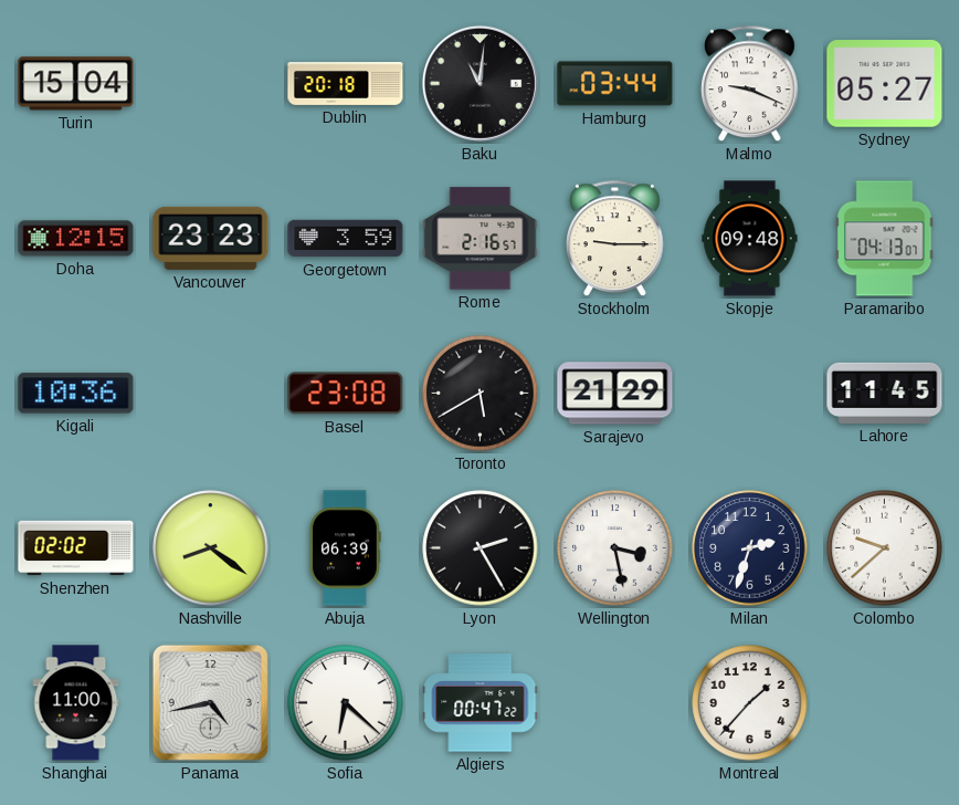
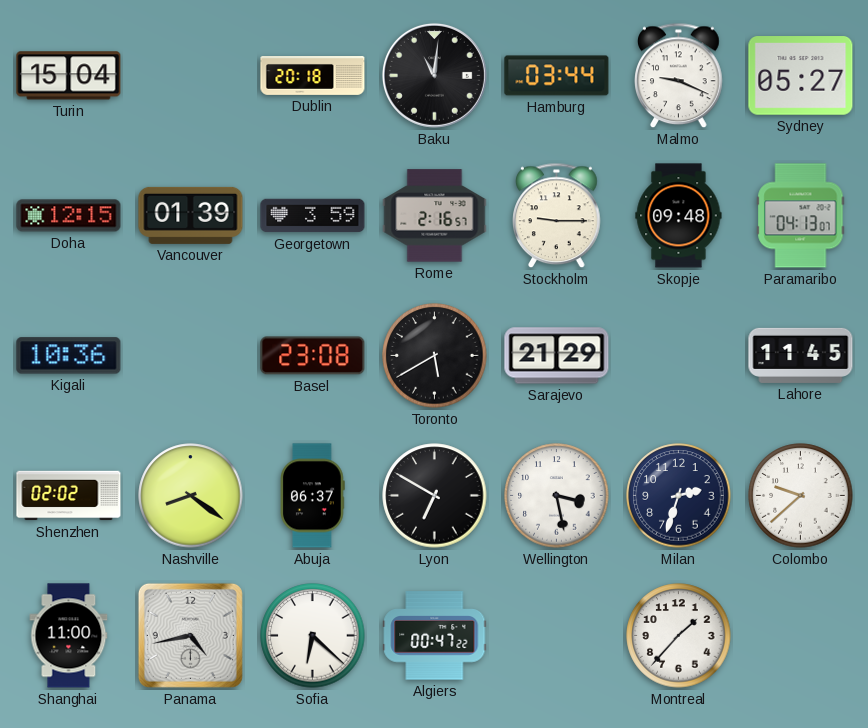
Vancouver: 23:23 -> 01:39
Abuja: 06:39 -> 06:37
Lyon: 2:25 -> 6:50
